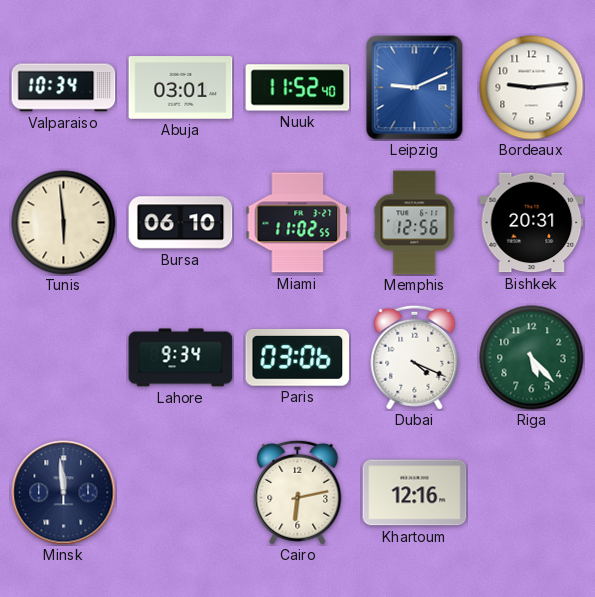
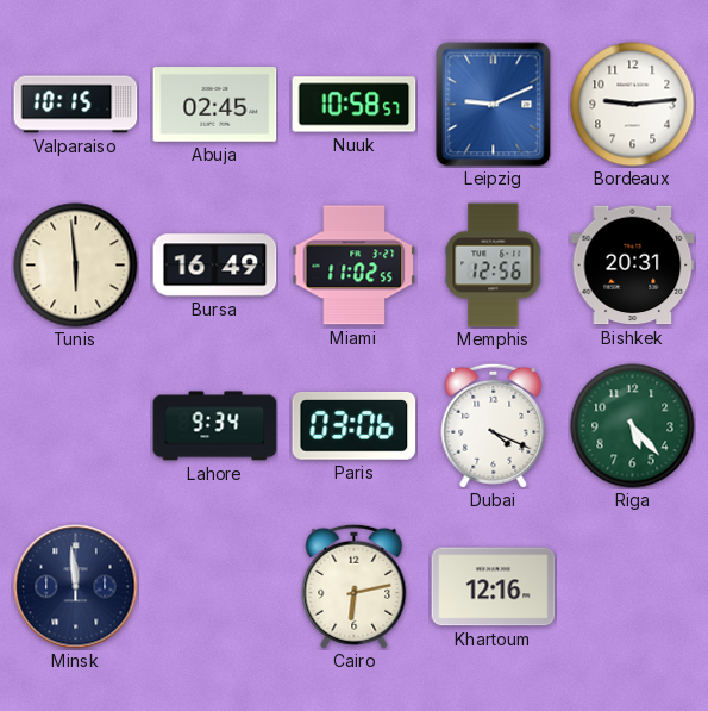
Valparaiso: 10:34 -> 10:15
Abuja: 03:01 -> 02:45
Nuuk: 11:52 -> 10:58
Bursa: 06:10 -> 16:49
